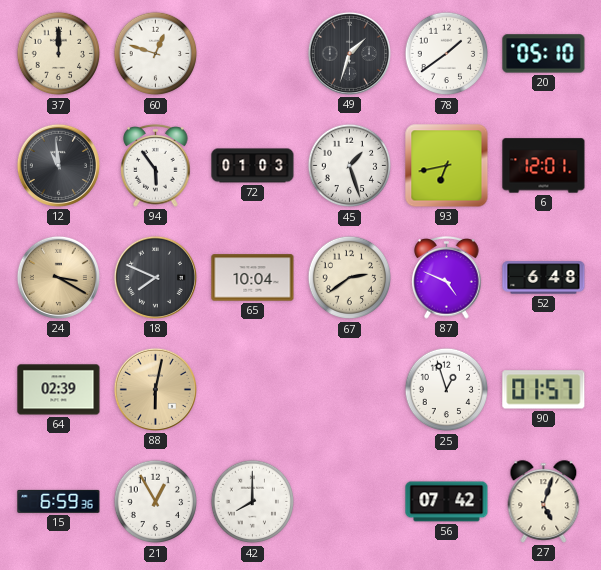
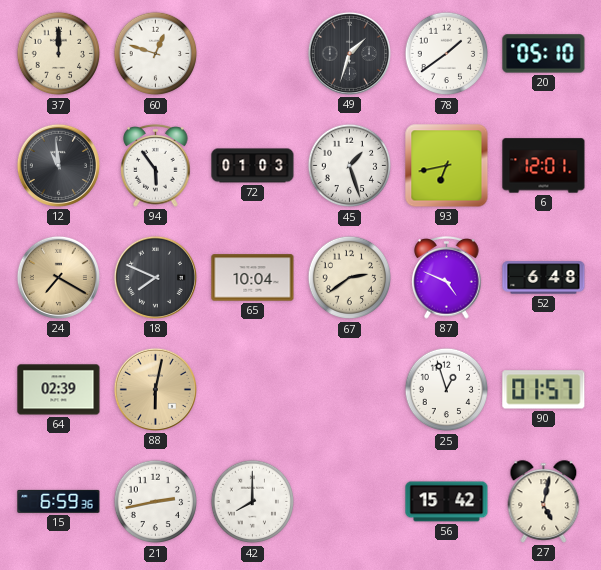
24: 3:20 -> 7:20
21: 12:55 -> 2:43
56: 07:42 -> 15:42
27: 5:03 -> 5:02
